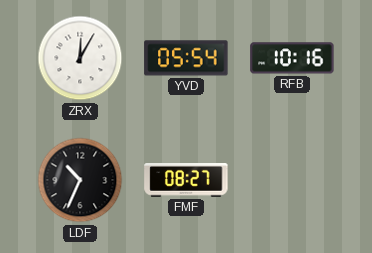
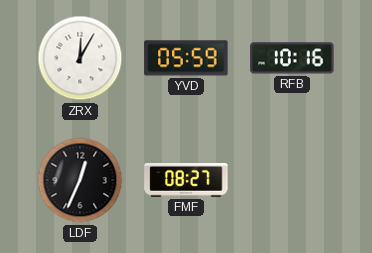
YVD: 05:54 -> 05:59
LDF: 10:34 -> 12:34
